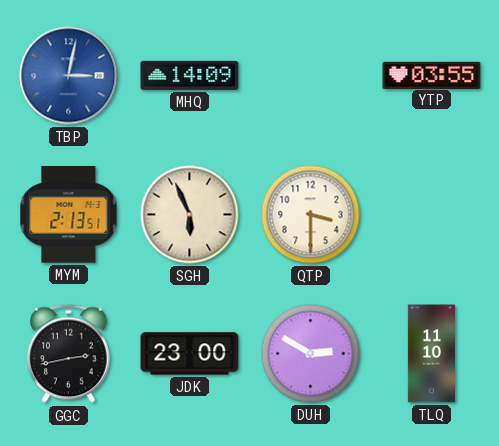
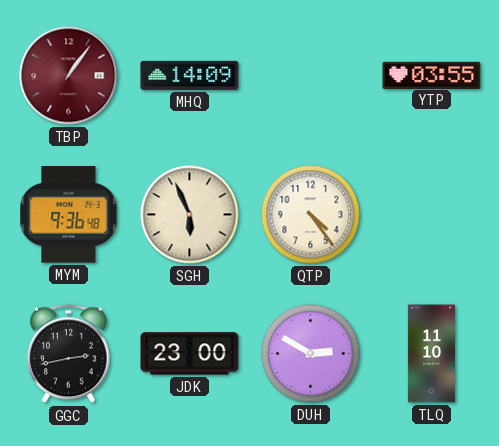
TBP: 3:02 -> 1:06
TBP dial: blue -> burgundy
MYM: 2:13 -> 9:36
QTP: 3:30 -> 4:24
